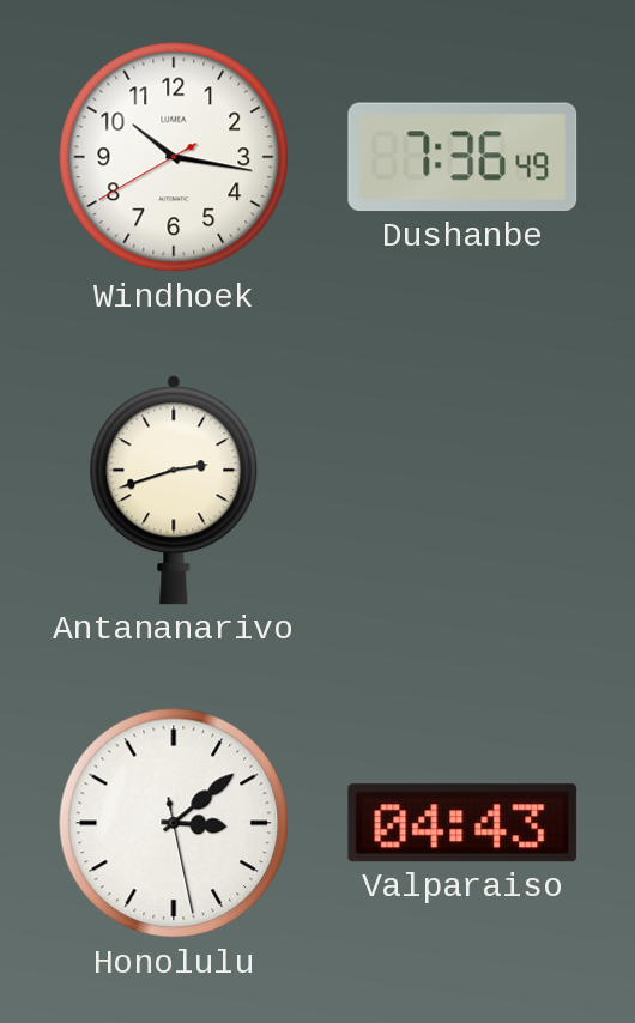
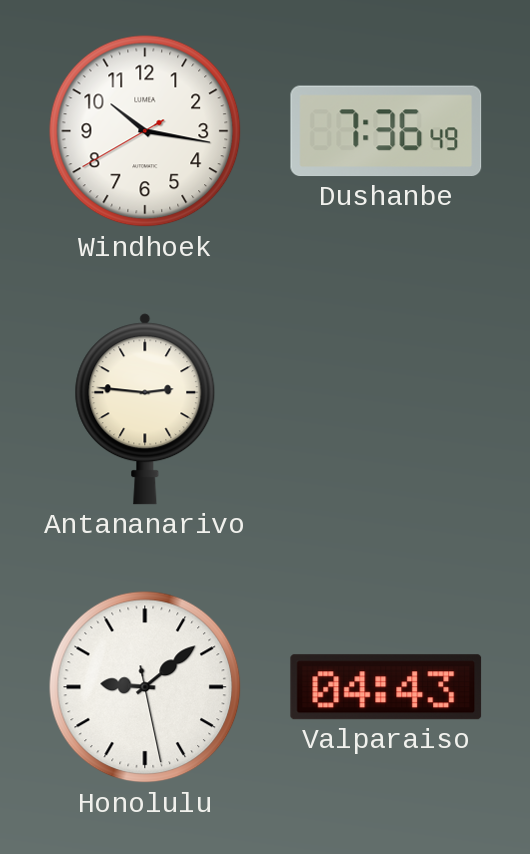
Antananarivo: 2:42 -> 2:46
Honolulu: 3:08 -> 9:08
